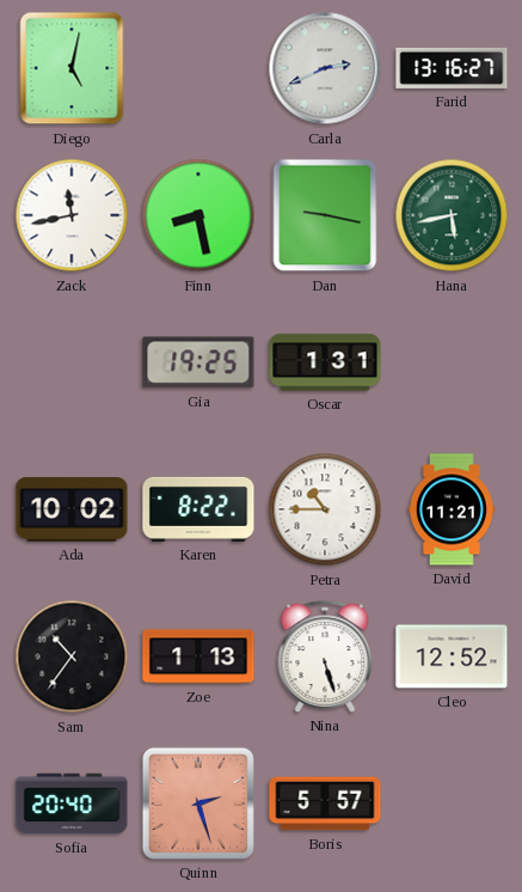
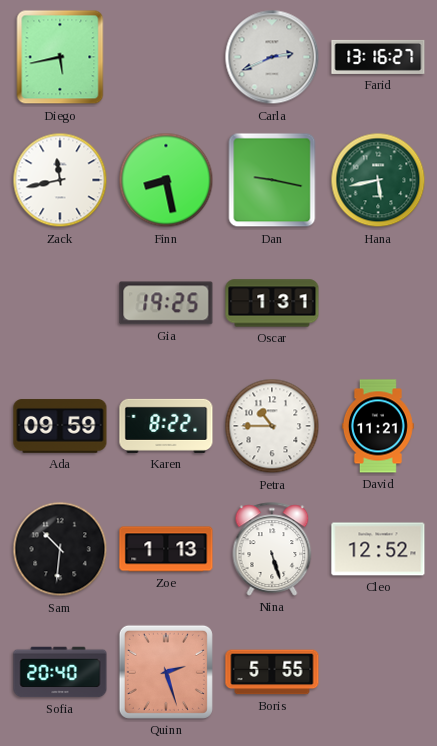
Diego: 5:02 -> 5:43
Ada: 10:02 -> 09:59
Sam: 10:36 -> 10:31
Boris: 5:57 -> 5:55
